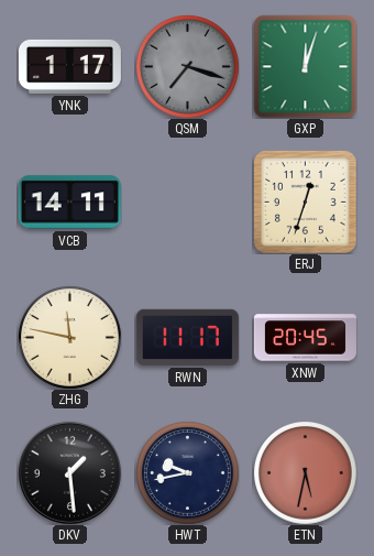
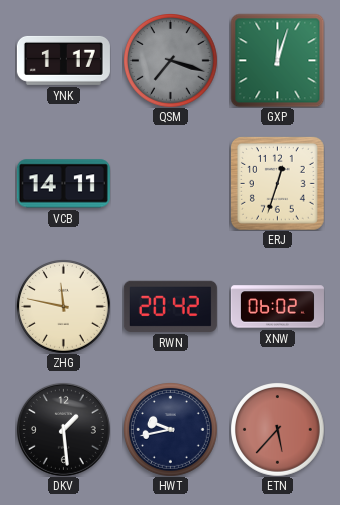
RWN: 11:17 -> 20:42
XNW: 20:45 -> 06:02
ETN: 5:32 -> 5:37
